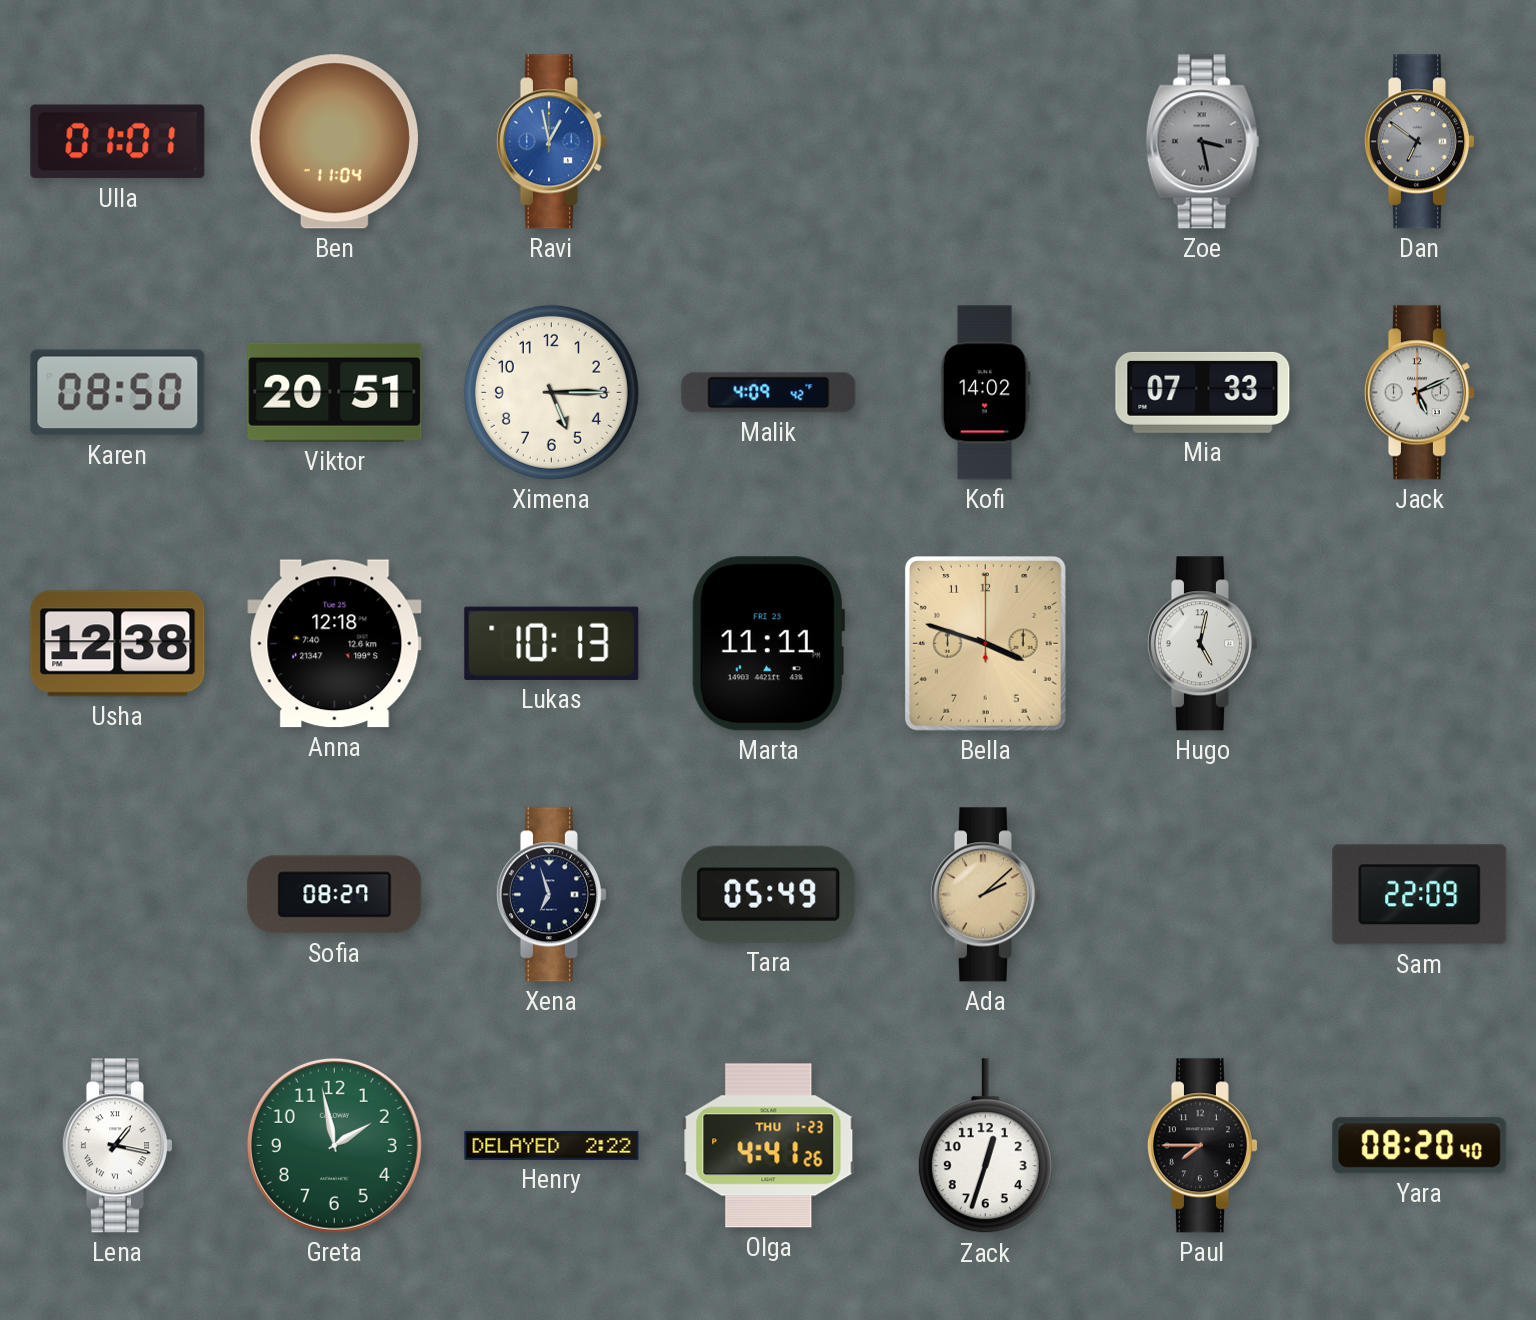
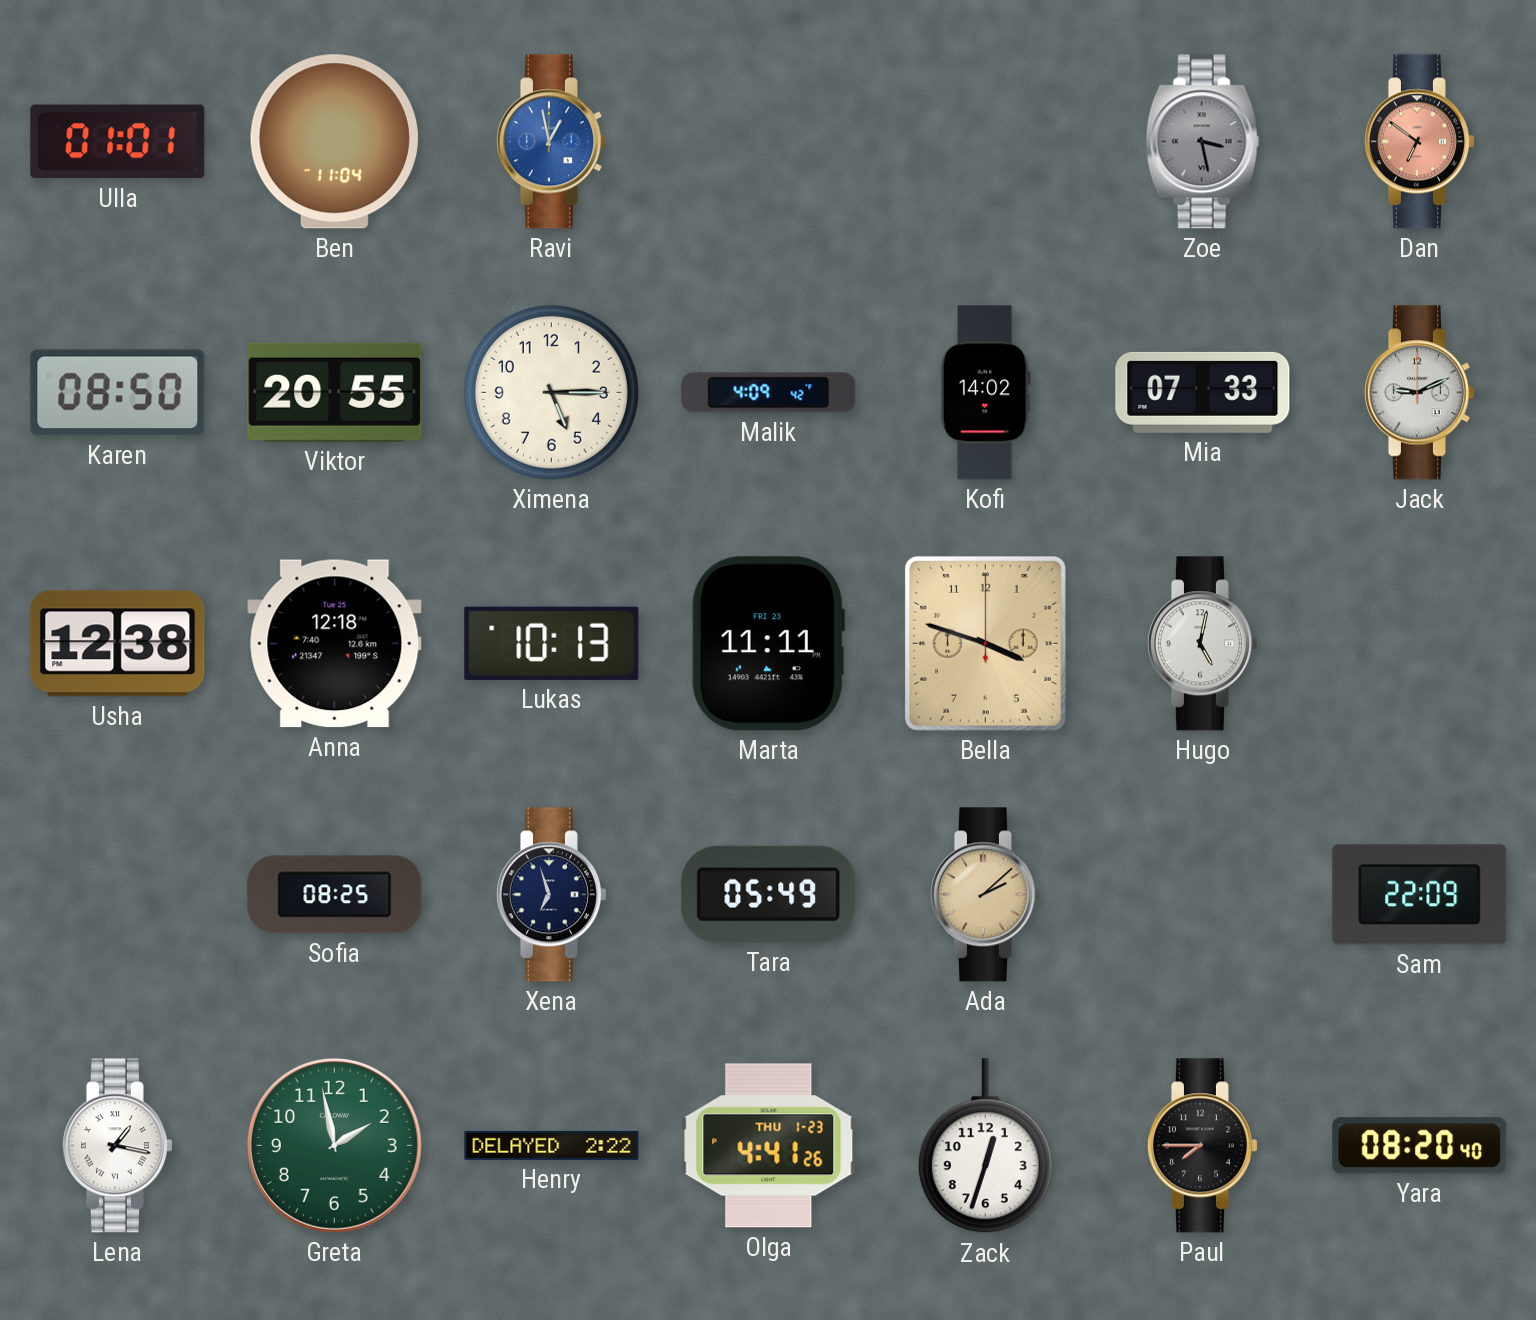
Dan dial: grey -> salmon
Viktor: 20:51 -> 20:55
Jack: 5:11 -> 9:11
Sofia: 08:27 -> 08:25
